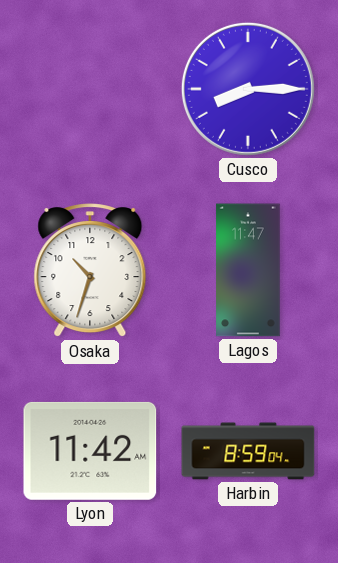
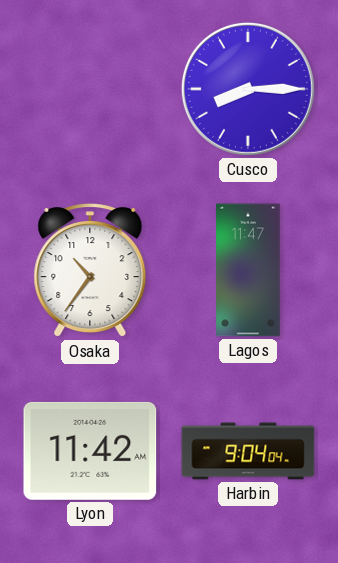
Osaka: 10:33 -> 10:36
Harbin: 8:59 -> 9:04
